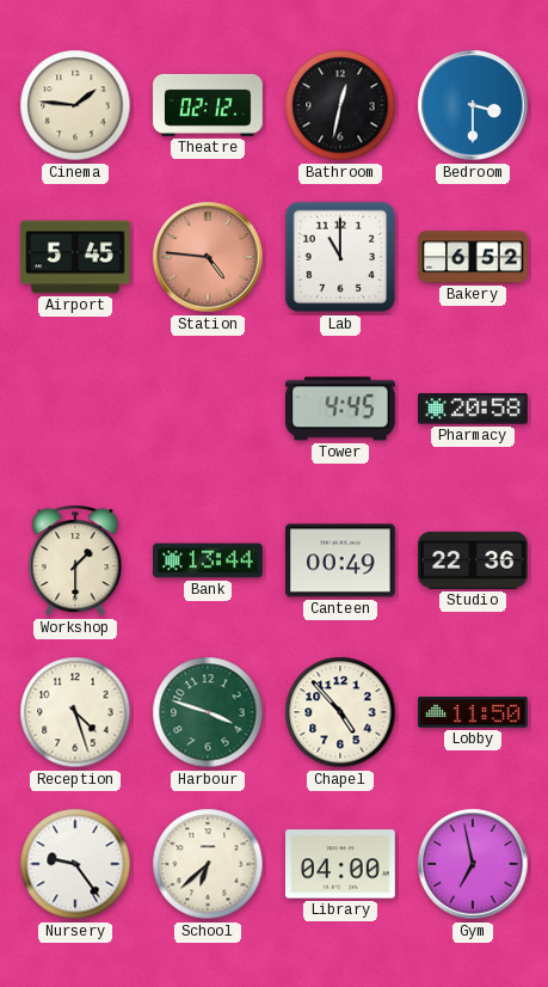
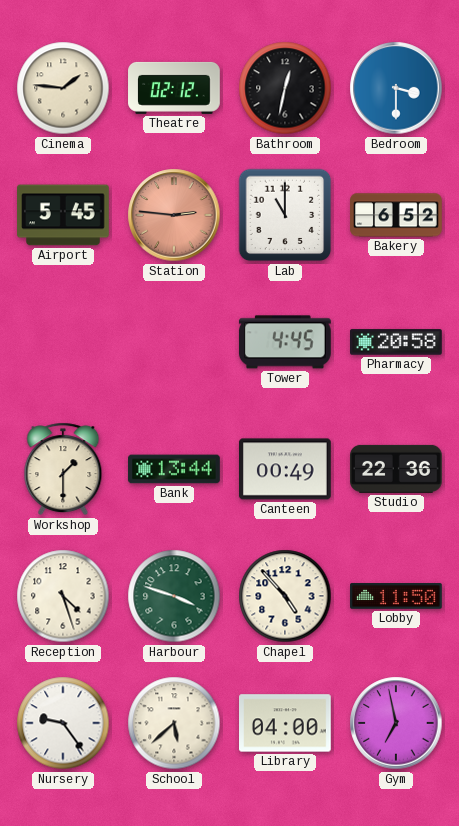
Station: 4:46 -> 2:46
School: 6:38 -> 5:38
